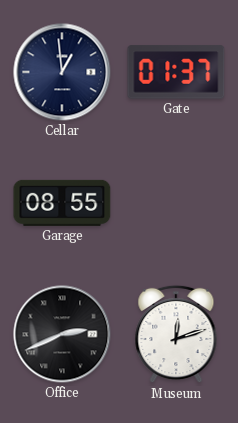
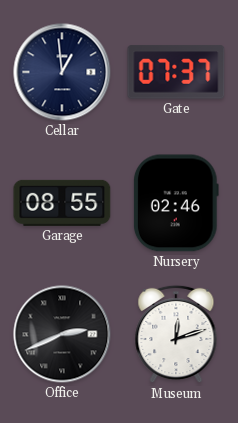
Gate: 01:37 -> 07:37
Nursery: none -> 02:46
